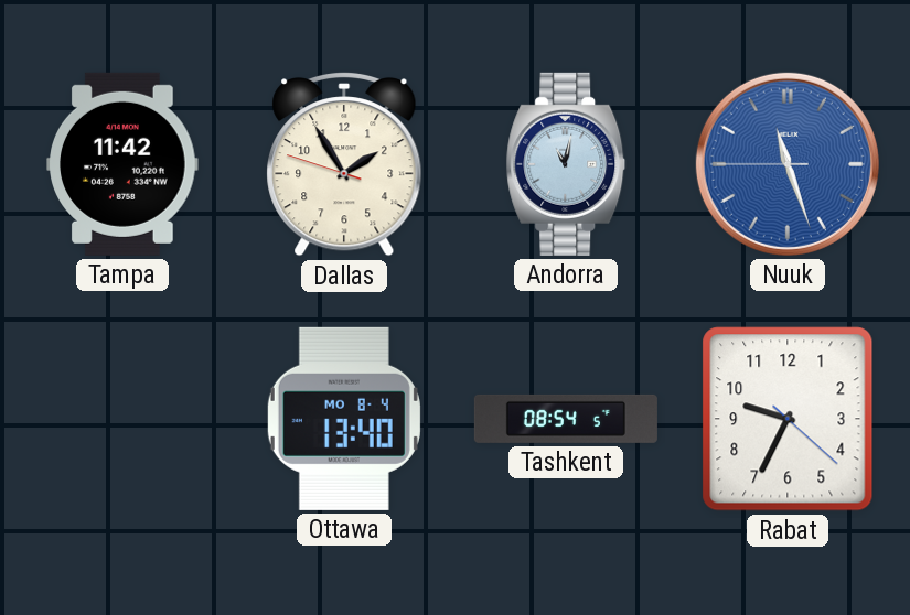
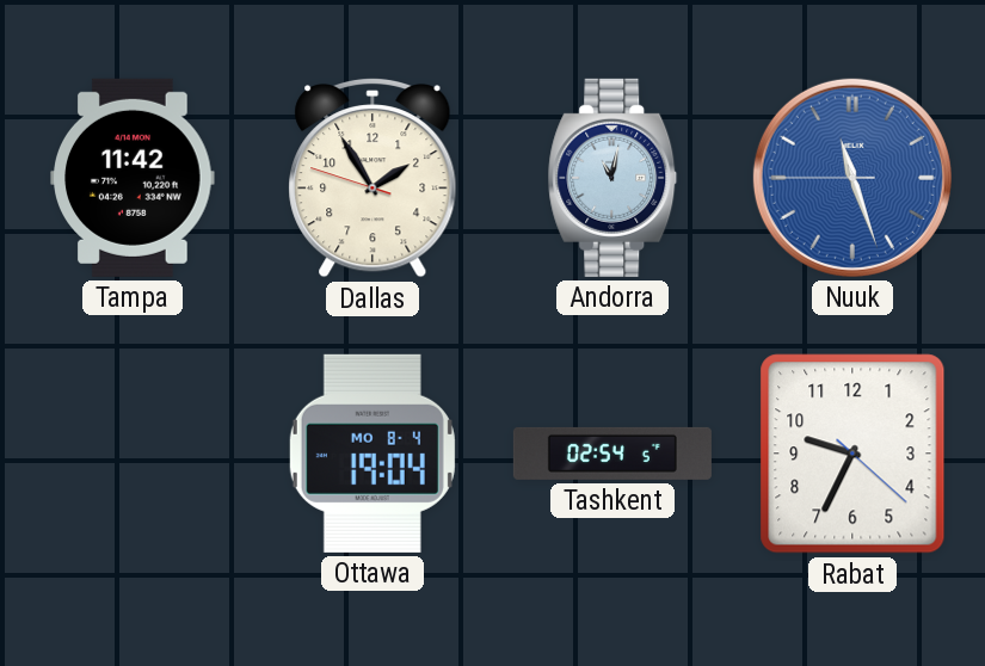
Ottawa: 13:40 -> 19:04
Tashkent: 08:54 -> 02:54
